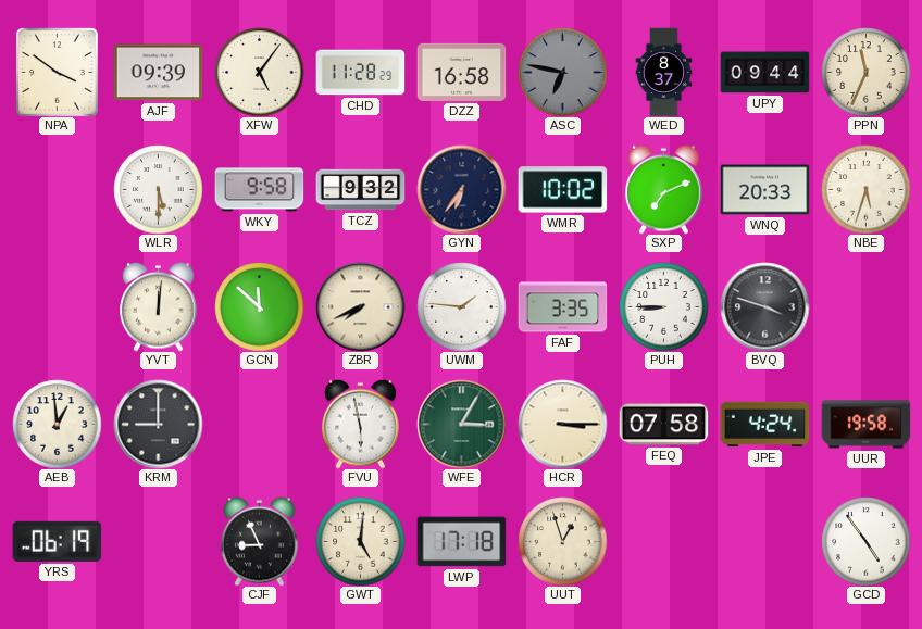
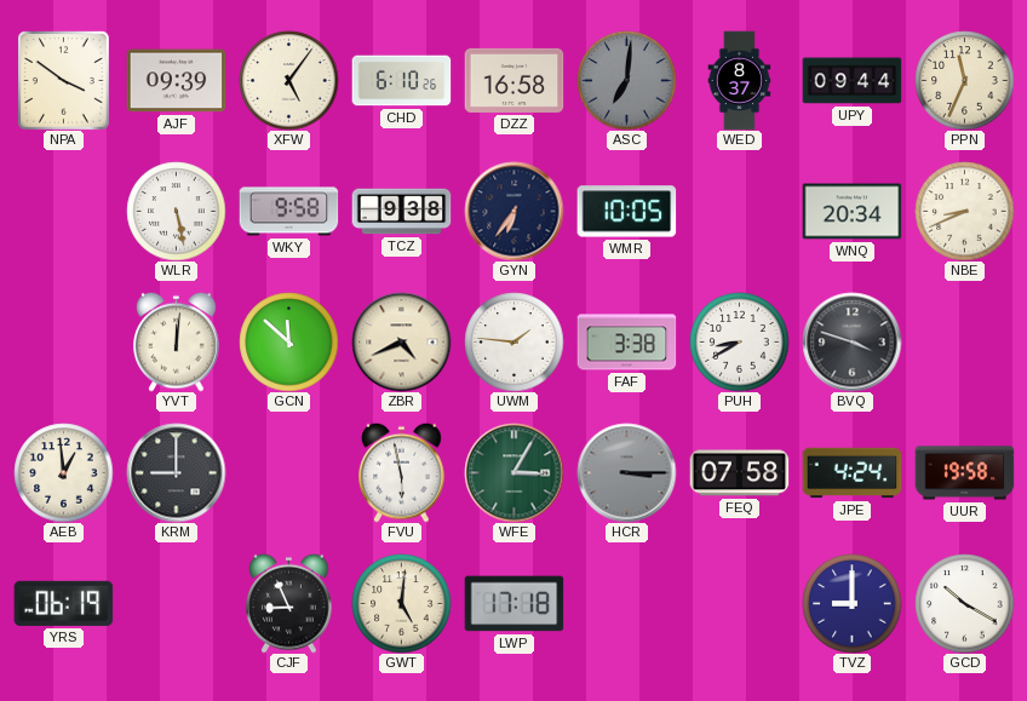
CHD: 11:28 -> 6:10
ASC: 6:47 -> 7:01
WLR: 5:30 -> 5:28
TCZ: 9:32 -> 9:38
WMR: 10:02 -> 10:05
SXP: 7:11 -> none
WNQ: 20:33 -> 20:34
NBE: 5:33 -> 8:41
ZBR: 7:41 -> 4:41
FAF: 3:35 -> 3:38
PUH: 8:45 -> 8:40
HCR dial: cream -> grey
UUT: 12:57 -> none
TVZ: none -> 9:00
GCD: 4:54 -> 10:20
